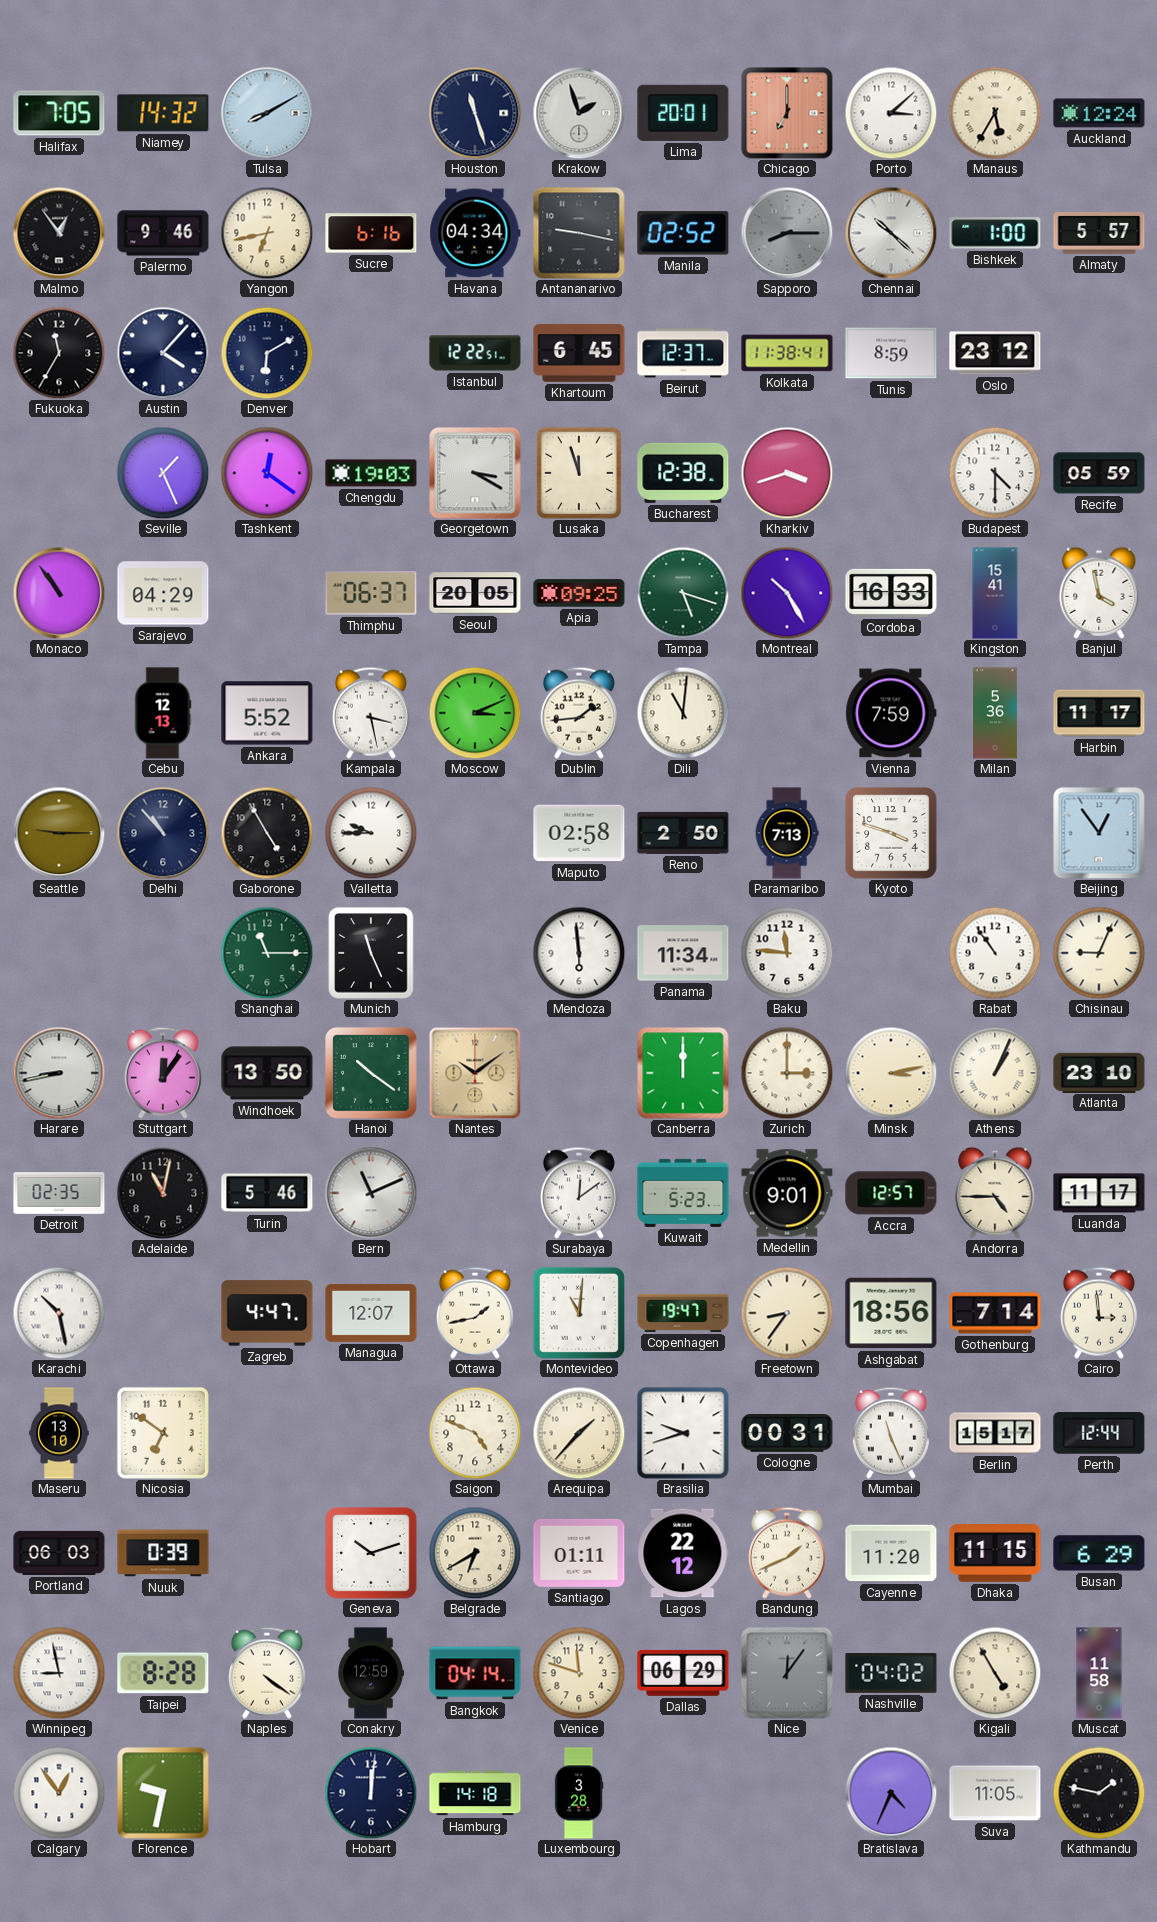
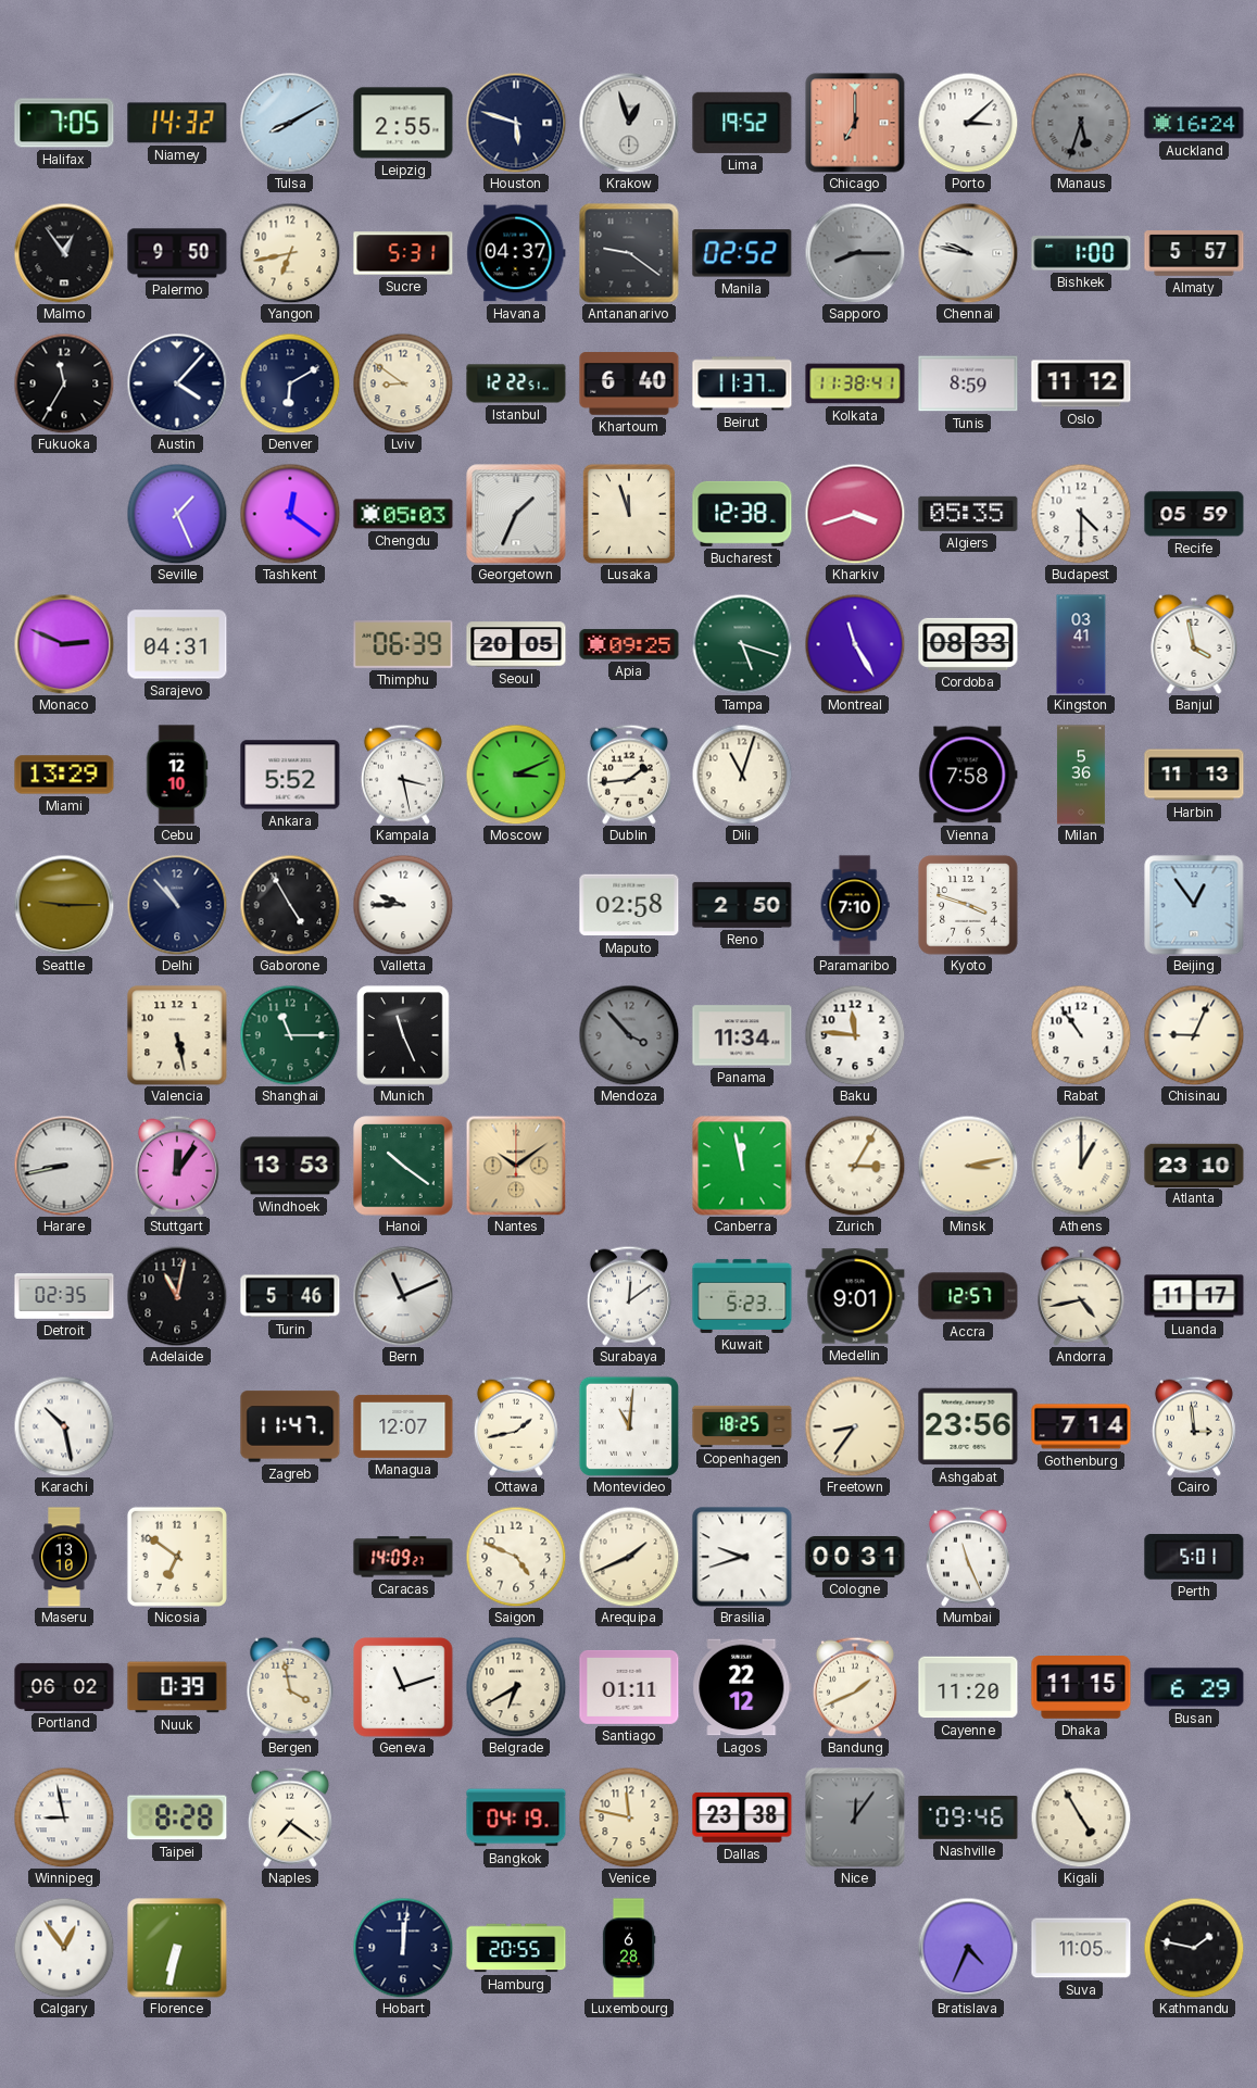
Leipzig: none -> 2:55
Houston: 11:27 -> 5:48
Krakow: 1:57 -> 12:57
Lima: 20:01 -> 19:52
Manaus: 5:35 -> 5:33
Manaus dial: cream -> grey
Auckland: 12:24 -> 16:24
Palermo: 9:46 -> 9:50
Sucre: 6:16 -> 5:31
Havana: 04:34 -> 04:37
Antananarivo: 9:17 -> 9:21
Chennai: 10:22 -> 9:47
Lviv: none -> 8:51
Khartoum: 6:45 -> 6:40
Beirut: 12:37 -> 11:37
Oslo: 23:12 -> 11:12
Chengdu: 19:03 -> 05:03
Georgetown: 3:20 -> 1:34
Algiers: none -> 05:35
Monaco: 10:54 -> 2:49
Sarajevo: 04:29 -> 04:31
Thimphu: 06:37 -> 06:39
Montreal: 10:25 -> 11:25
Cordoba: 16:33 -> 08:33
Kingston: 15:41 -> 03:41
Miami: none -> 13:29
Cebu: 12:13 -> 12:10
Dili: 11:01 -> 11:03
Vienna: 7:59 -> 7:58
Harbin: 11:17 -> 11:13
Paramaribo: 7:13 -> 7:10
Valencia: none -> 5:28
Mendoza: 5:59 -> 3:53
Mendoza dial: white -> grey
Windhoek: 13:50 -> 13:53
Canberra: 12:00 -> 11:58
Zurich: 3:00 -> 3:05
Athens: 1:04 -> 1:00
Andorra: 4:45 -> 4:43
Zagreb: 4:47 -> 11:47
Copenhagen: 19:47 -> 18:25
Ashgabat: 18:56 -> 23:56
Caracas: none -> 14:09
Arequipa: 1:37 -> 1:41
Berlin: 15:17 -> none
Perth: 12:44 -> 5:01
Portland: 06:03 -> 06:02
Bergen: none -> 3:58
Geneva: 10:12 -> 11:12
Naples: 4:21 -> 7:21
Conakry: 12:59 -> none
Bangkok: 04:14 -> 04:19
Venice: 11:48 -> 11:47
Dallas: 06:29 -> 23:38
Nashville: 04:02 -> 09:46
Muscat: 11:58 -> none
Florence: 9:32 -> 6:32
Hamburg: 14:18 -> 20:55
Luxembourg: 3:28 -> 6:28
